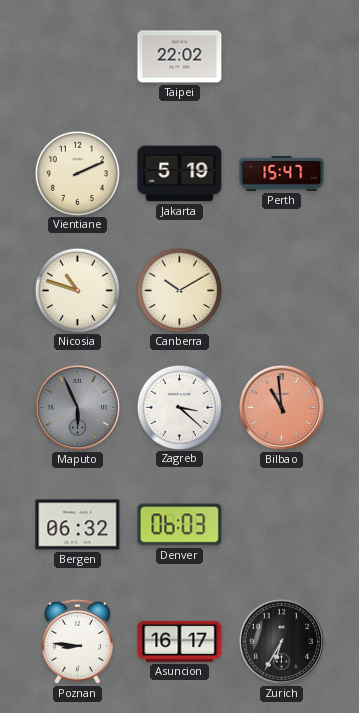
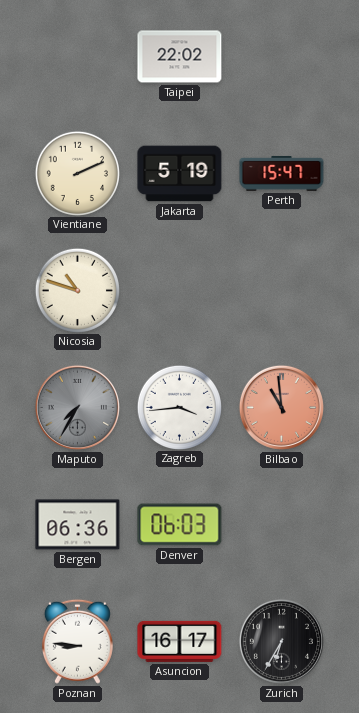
Canberra: 10:10 -> none
Maputo: 5:56 -> 7:35
Zagreb: 3:22 -> 3:44
Bergen: 06:32 -> 06:36
